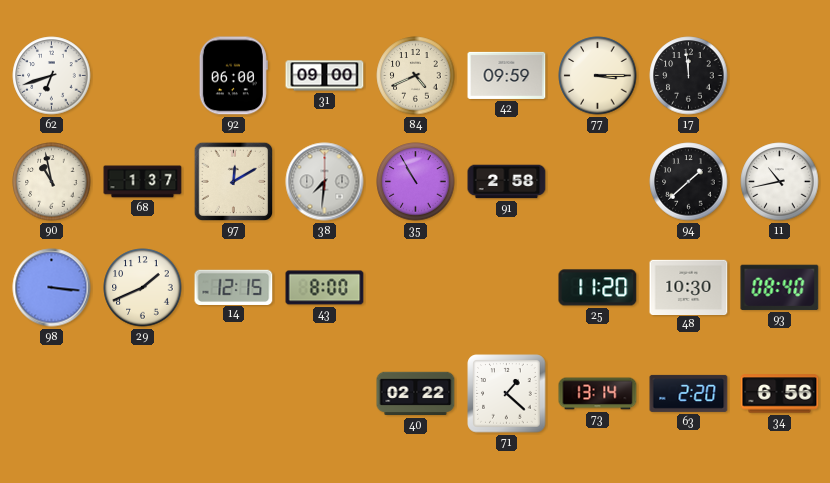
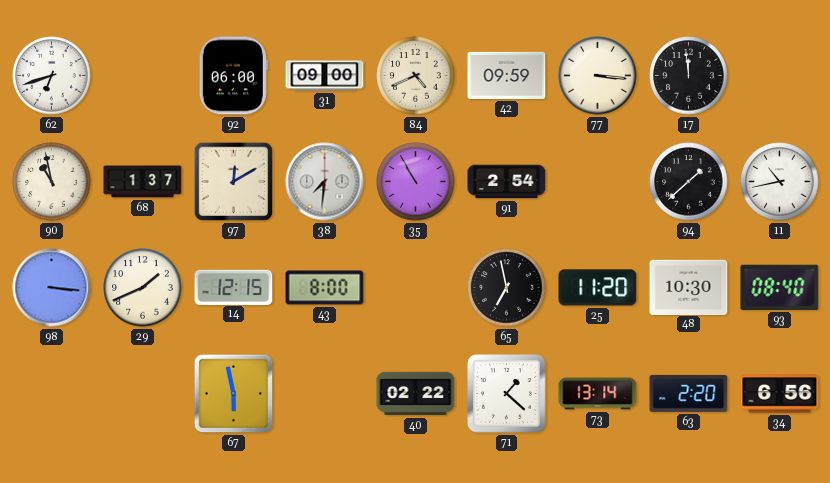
77: 3:15 -> 3:16
91: 2:58 -> 2:54
65: none -> 6:58
67: none -> 5:58
